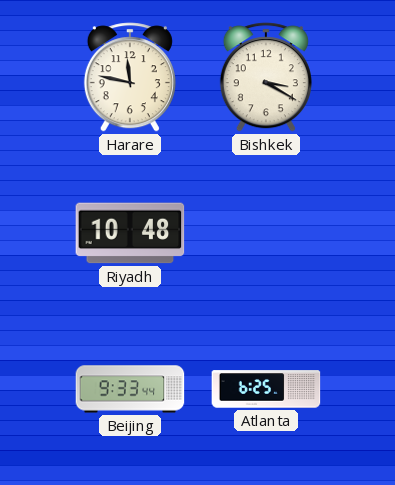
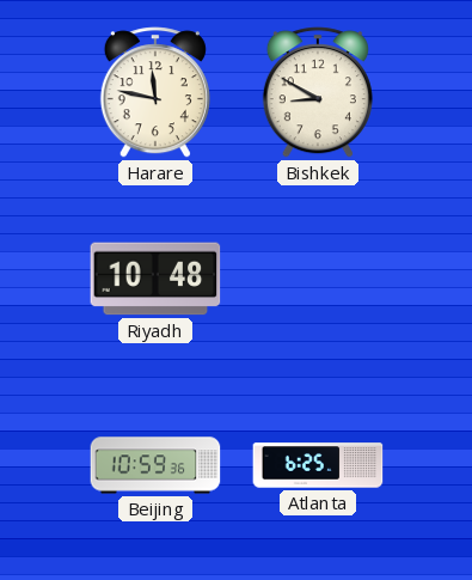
Bishkek: 3:20 -> 8:50
Beijing: 9:33 -> 10:59
